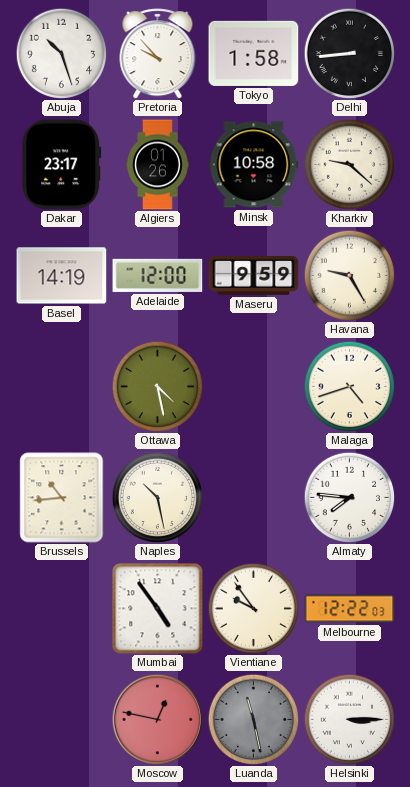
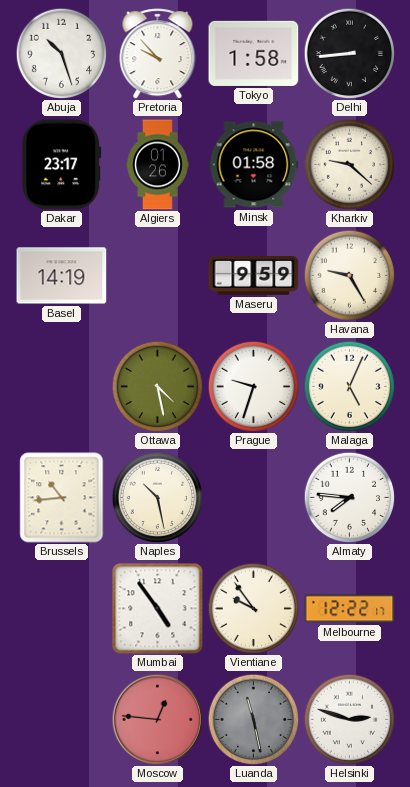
Minsk: 10:58 -> 01:58
Adelaide: 12:00 -> none
Prague: none -> 9:33
Malaga: 4:42 -> 5:04
Melbourne: 12:22:03 -> 12:22:17
Moscow: 12:47 -> 12:46
Helsinki: 3:15 -> 2:48
